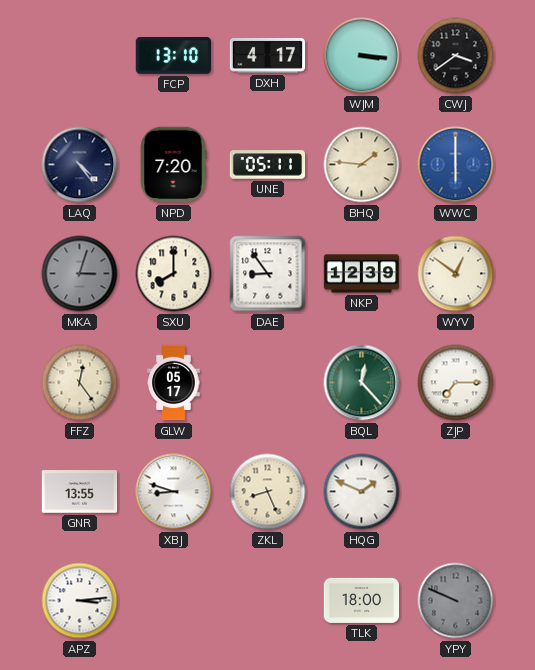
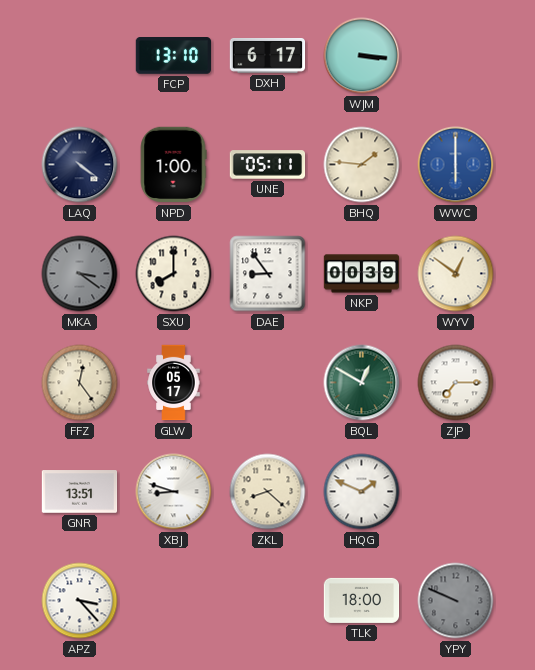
DXH: 4:17 -> 6:17
CWJ: 3:39 -> none
LAQ: 4:24 -> 4:21
NPD: 7:20 -> 1:00
MKA: 3:03 -> 3:21
NKP: 12:39 -> 00:39
BQL: 12:23 -> 12:50
GNR: 13:55 -> 13:51
ZKL: 8:26 -> 8:22
APZ: 3:14 -> 3:23
